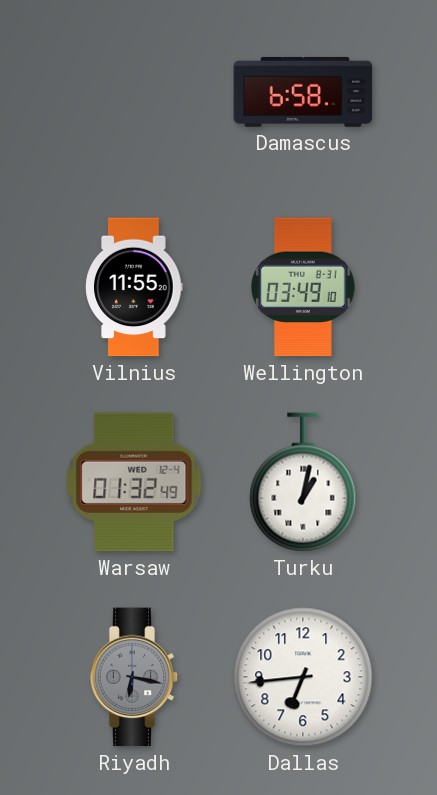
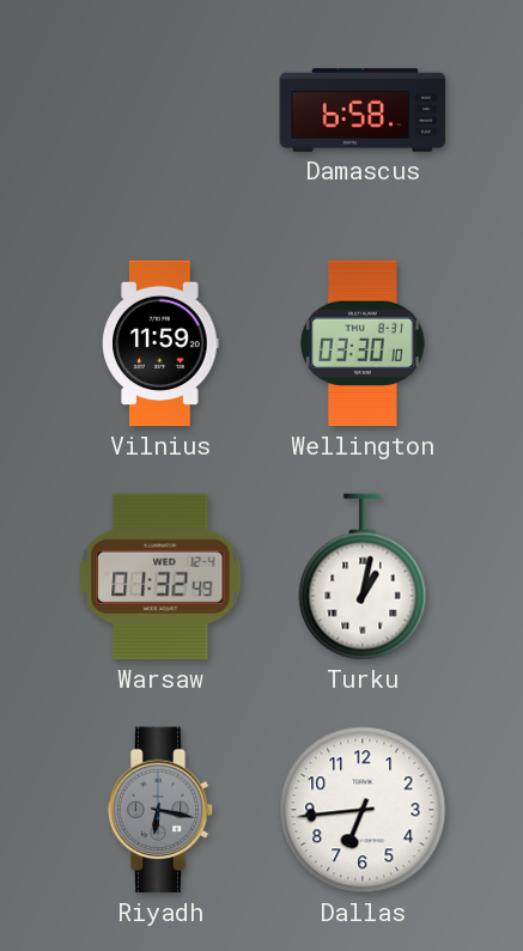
Vilnius: 11:55 -> 11:59
Wellington: 03:49 -> 03:30
